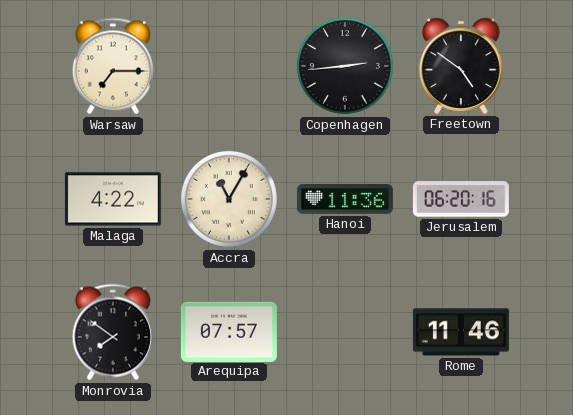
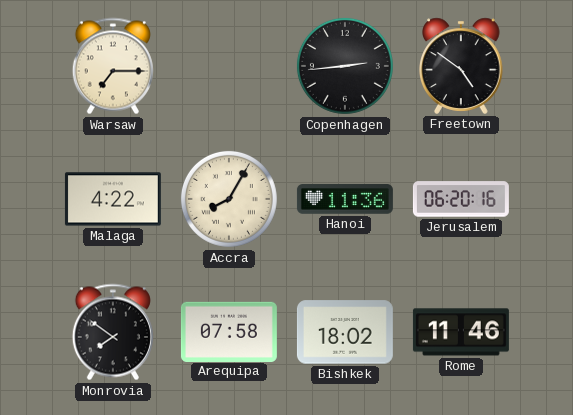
Accra: 11:05 -> 8:05
Arequipa: 07:57 -> 07:58
Bishkek: none -> 18:02
